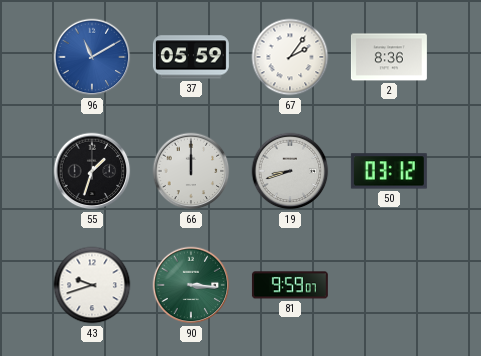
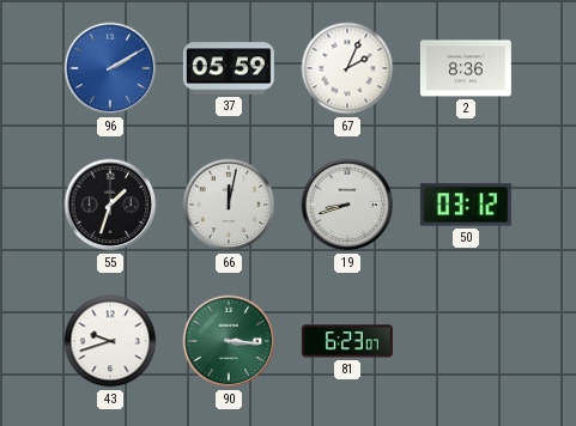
96: 11:10 -> 2:10
67: 2:06 -> 2:04
66: 12:00 -> 12:02
81: 9:59 -> 6:23
